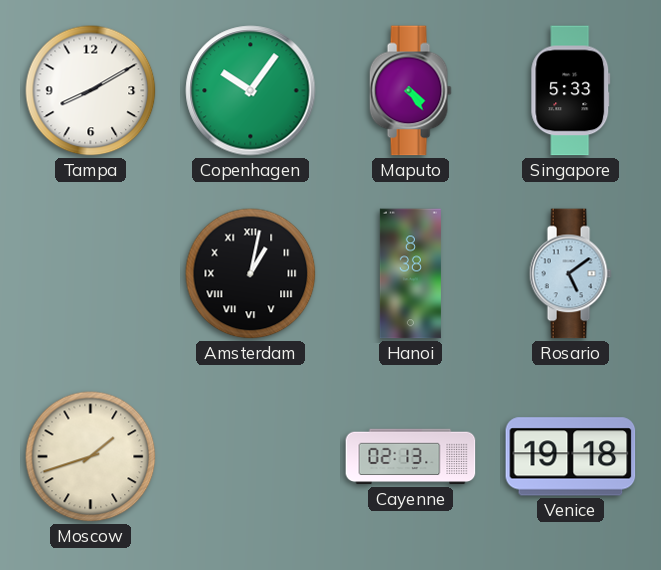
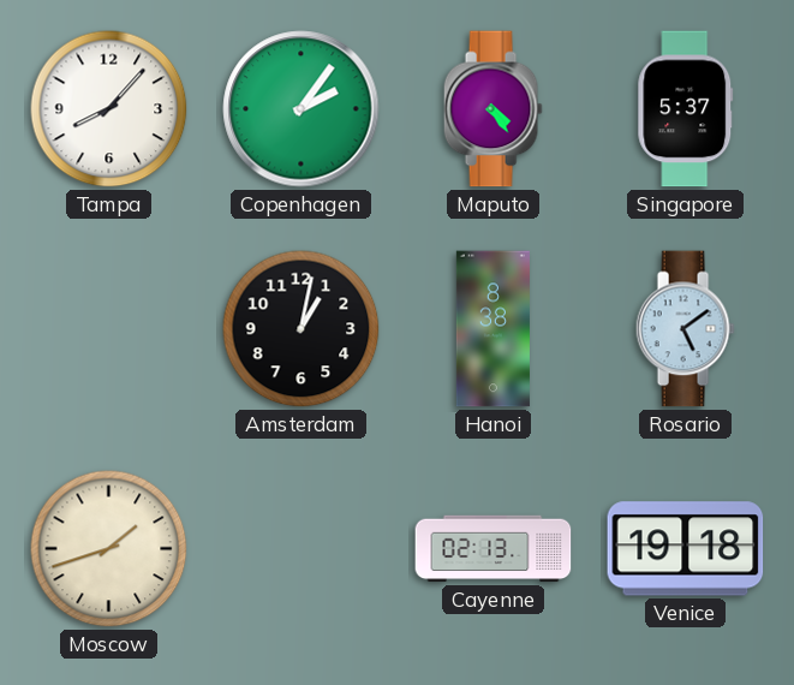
Tampa: 8:10 -> 8:07
Copenhagen: 10:06 -> 2:06
Singapore: 5:33 -> 5:37
Amsterdam numerals: Roman -> Arabic
